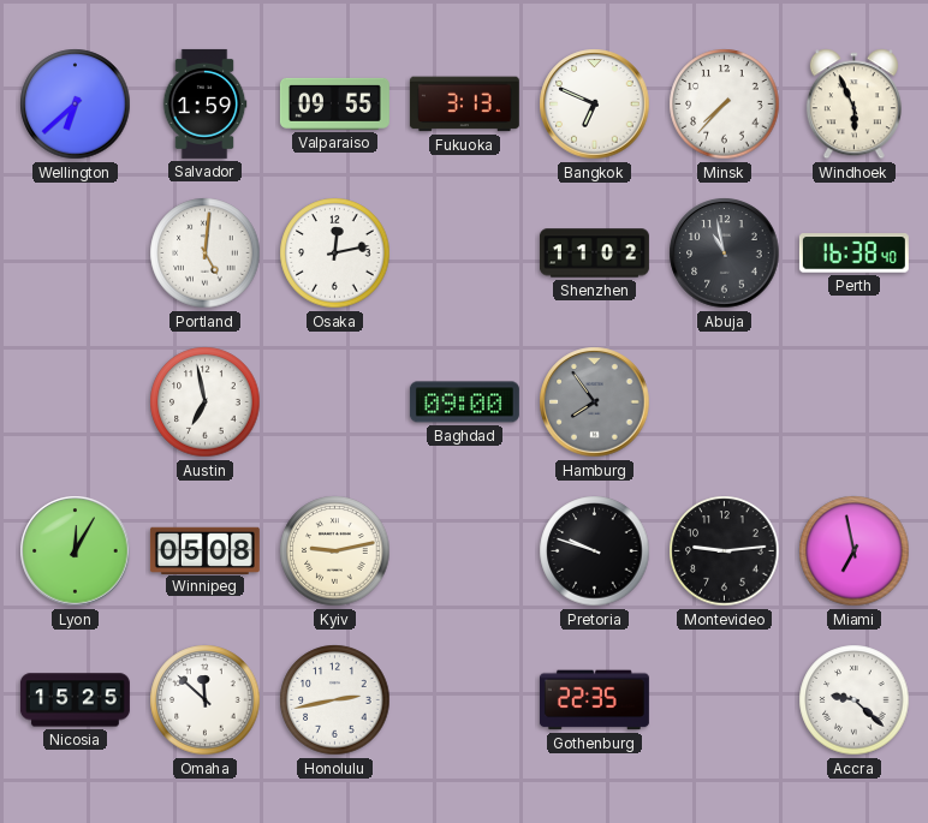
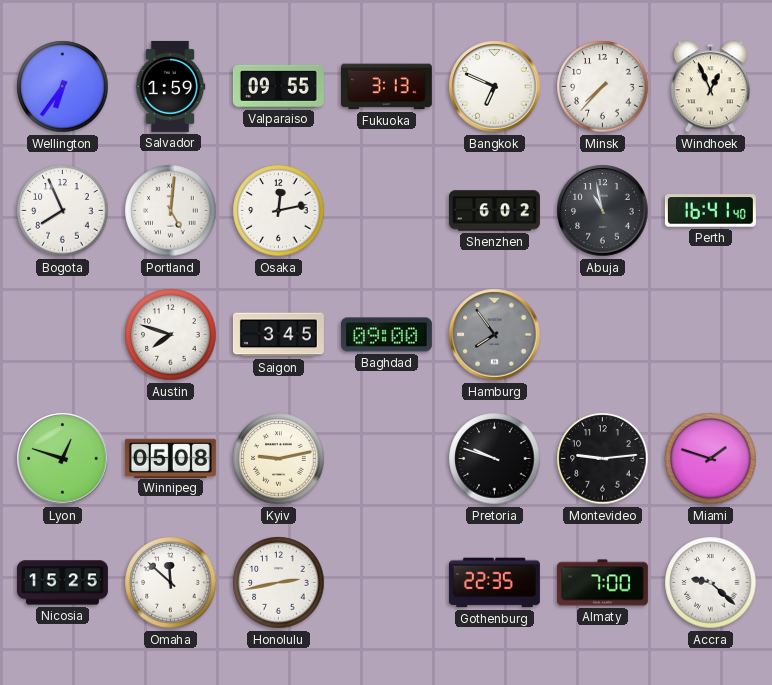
Wellington: 6:38 -> 6:36
Windhoek: 5:56 -> 12:56
Bogota: none -> 7:56
Shenzhen: 11:02 -> 6:02
Perth: 16:38 -> 16:41
Austin: 6:58 -> 7:48
Saigon: none -> 3:45
Lyon: 12:05 -> 12:48
Miami: 6:58 -> 1:48
Almaty: none -> 7:00
